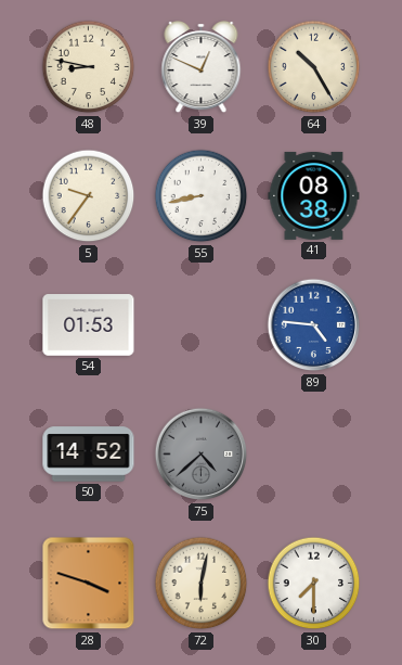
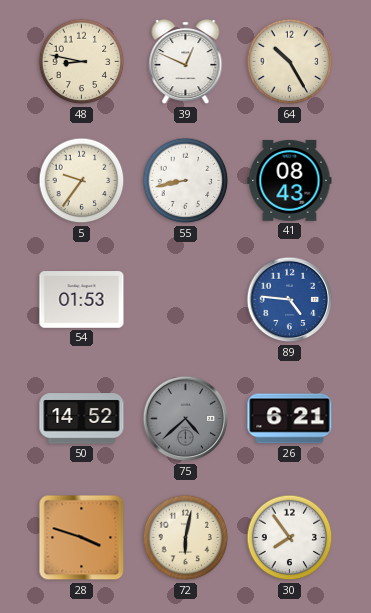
41: 08:38 -> 08:43
26: none -> 6:21
30: 7:30 -> 7:54
